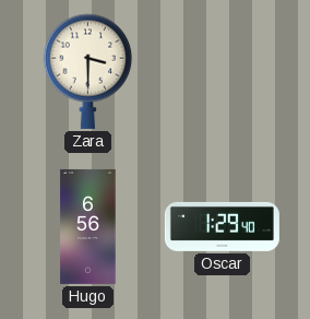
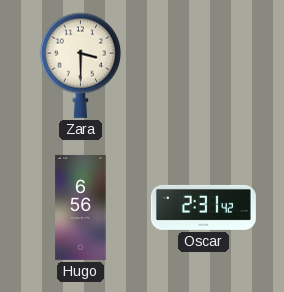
Oscar: 1:29 -> 2:31
